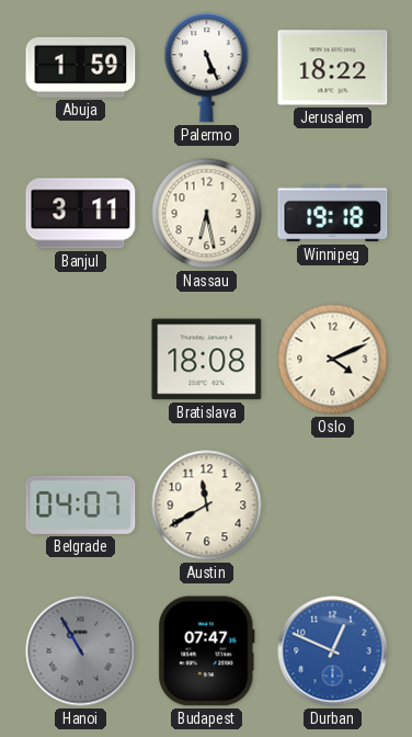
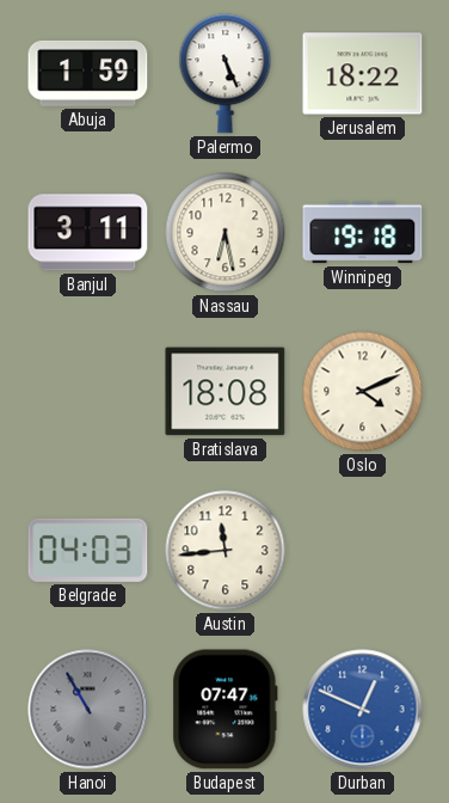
Belgrade: 04:07 -> 04:03
Austin: 11:40 -> 11:44
